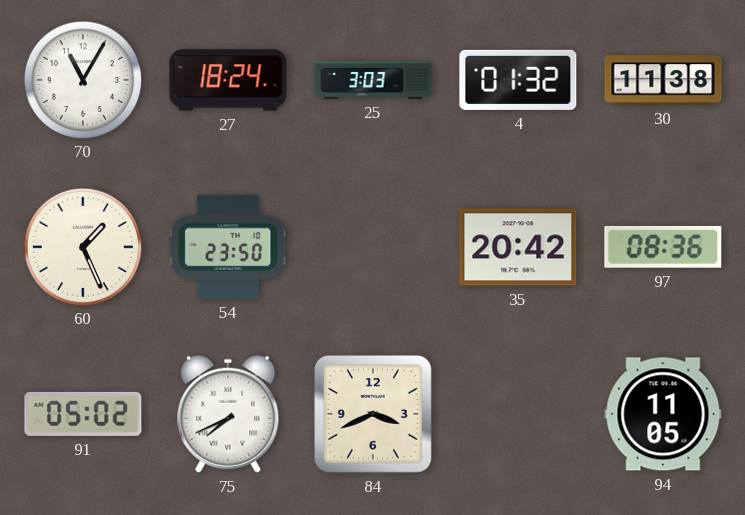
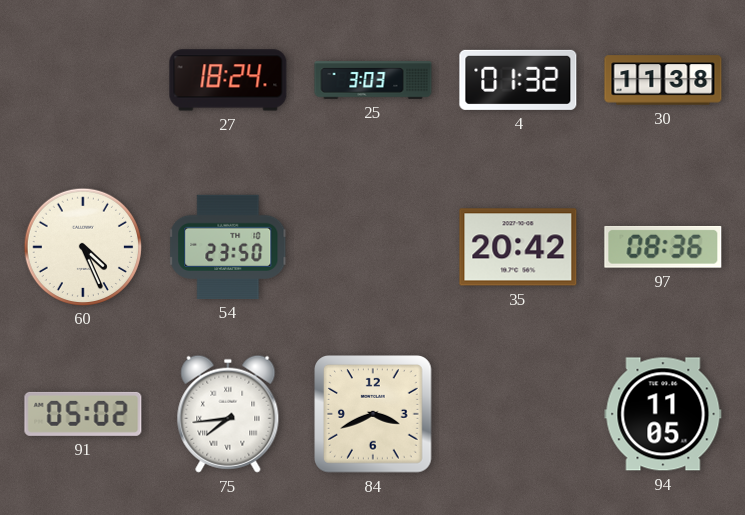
70: 11:05 -> none
60: 1:26 -> 4:26
75: 7:41 -> 7:44
